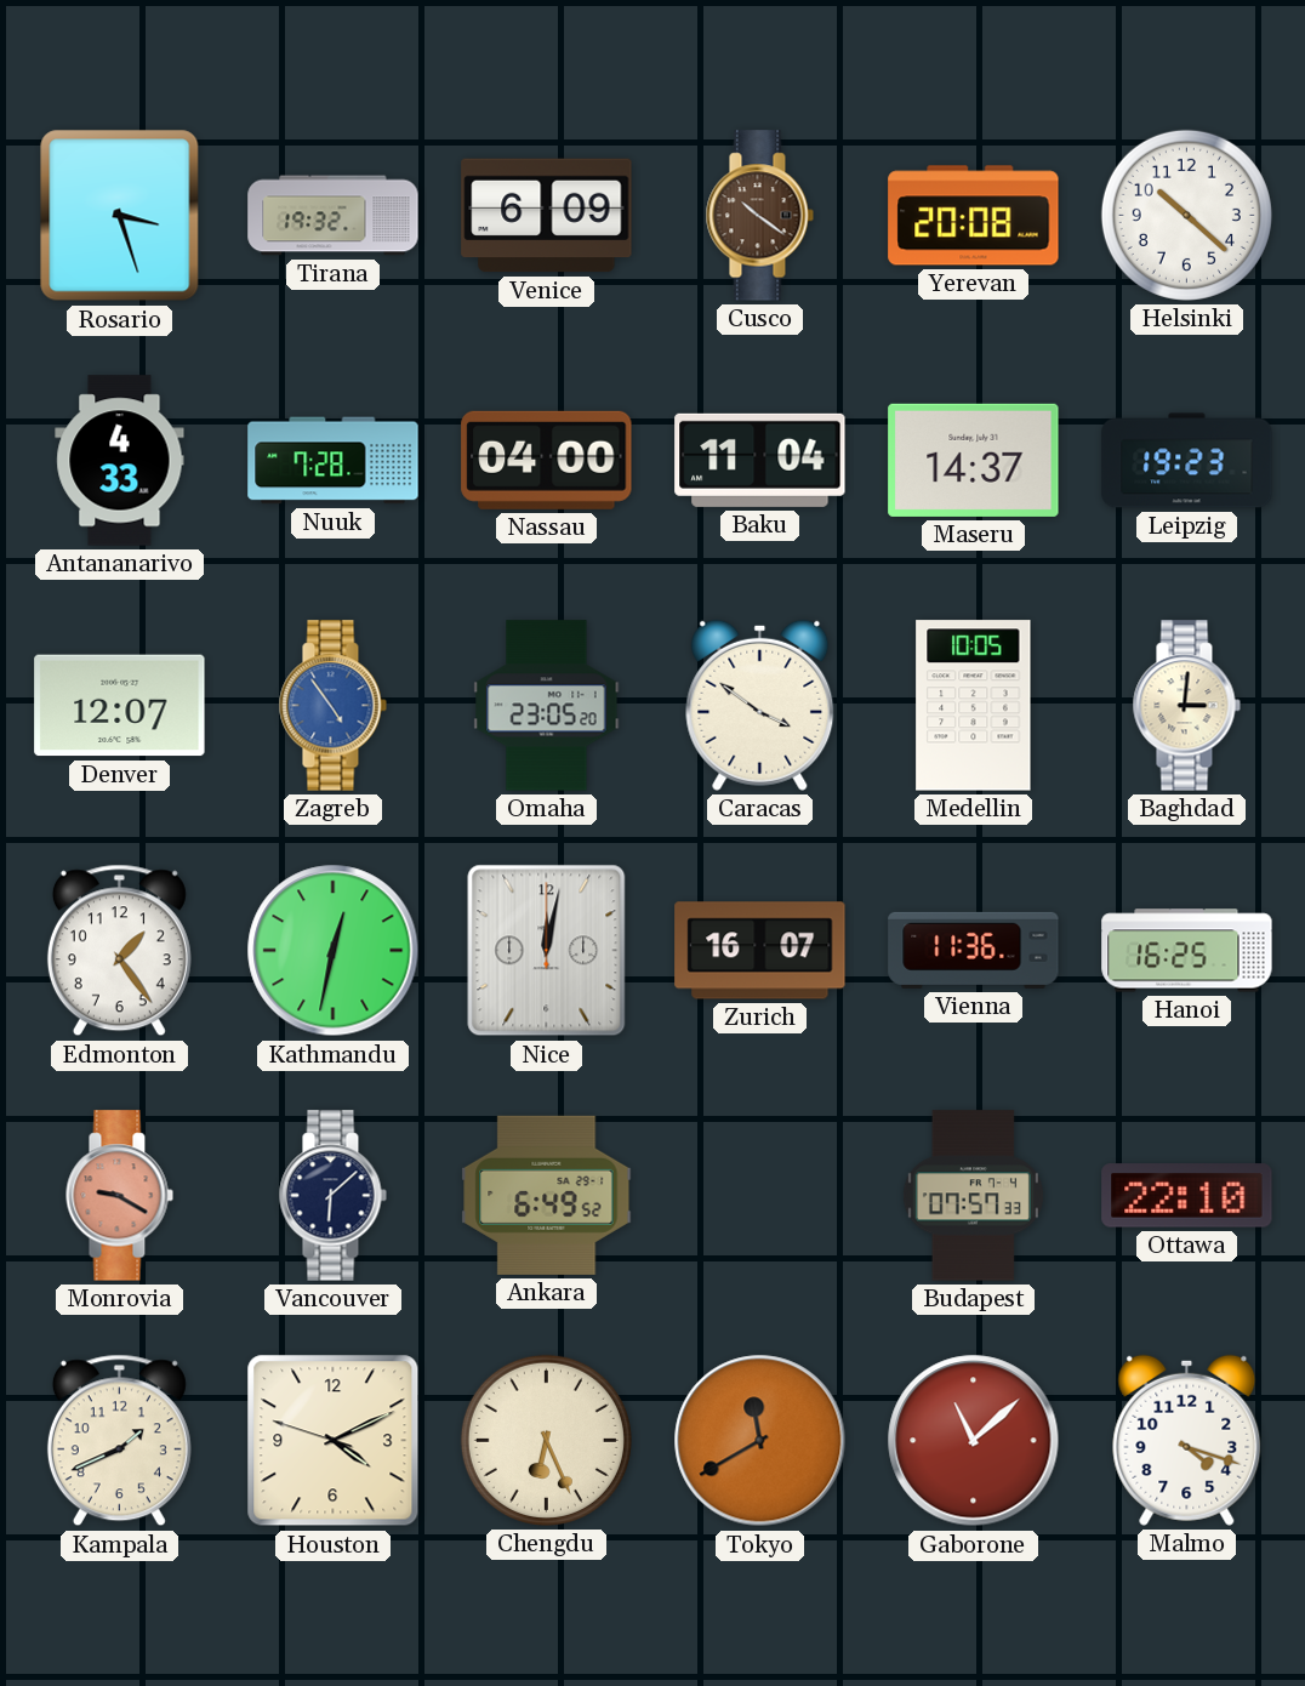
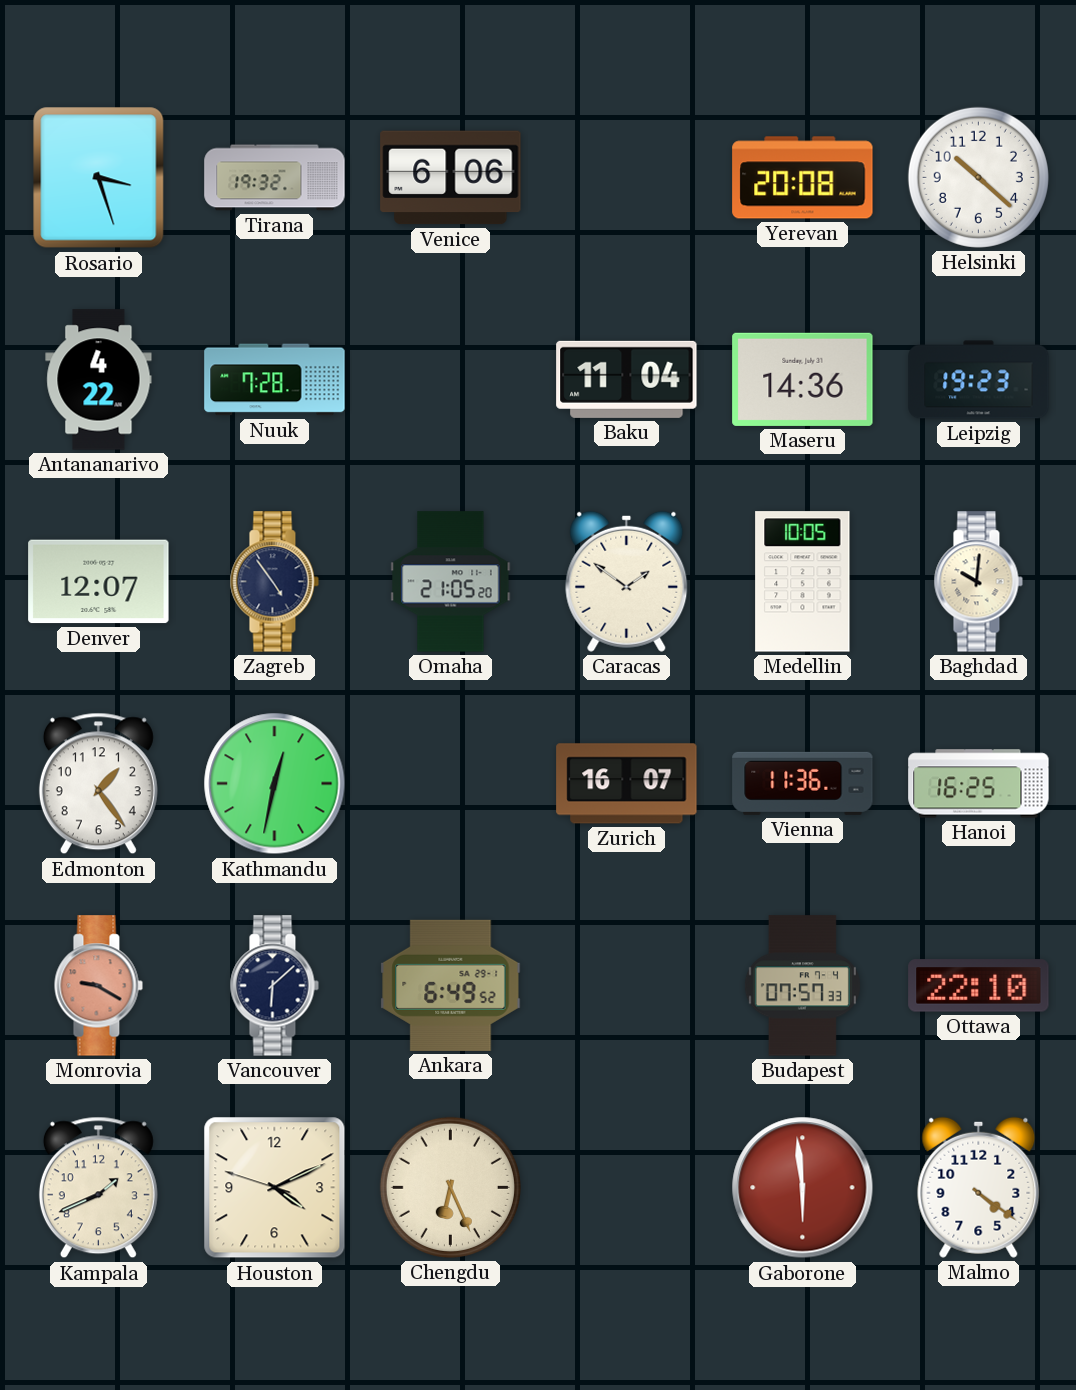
Venice: 6:09 -> 6:06
Cusco: 10:21 -> none
Antananarivo: 4:33 -> 4:22
Nassau: 04:00 -> none
Maseru: 14:37 -> 14:36
Zagreb dial: blue -> navy
Omaha: 23:05 -> 21:05
Caracas: 3:51 -> 1:51
Baghdad: 3:01 -> 10:01
Nice: 12:02 -> none
Tokyo: 11:40 -> none
Gaborone: 11:08 -> 5:59
Malmo: 4:18 -> 4:21
